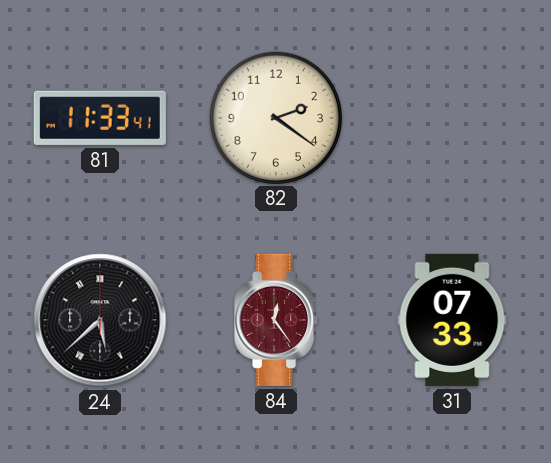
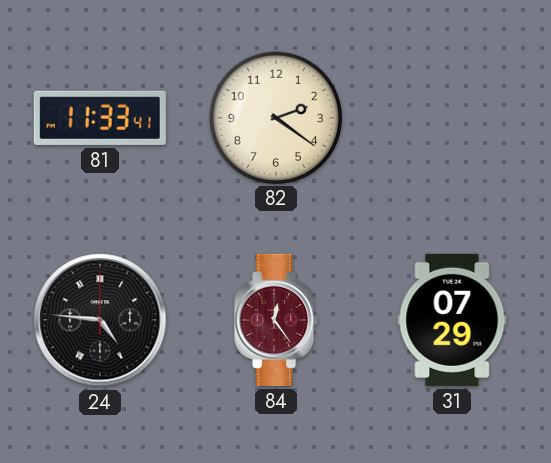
24: 5:38 -> 4:46
31: 07:33 -> 07:29
